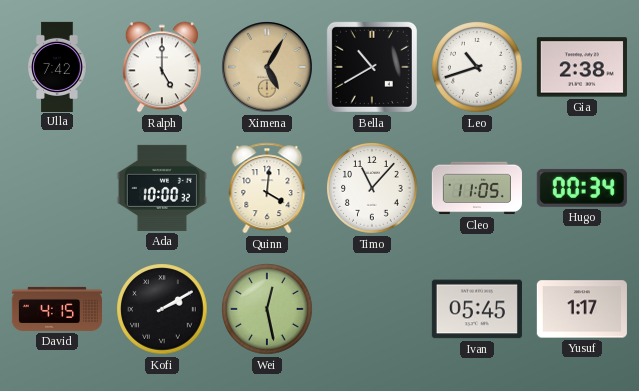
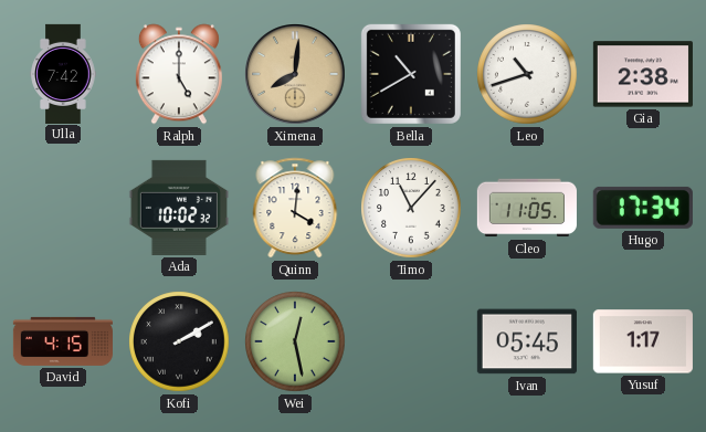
Ximena: 5:05 -> 8:01
Ada: 10:00 -> 10:02
Hugo: 00:34 -> 17:34
